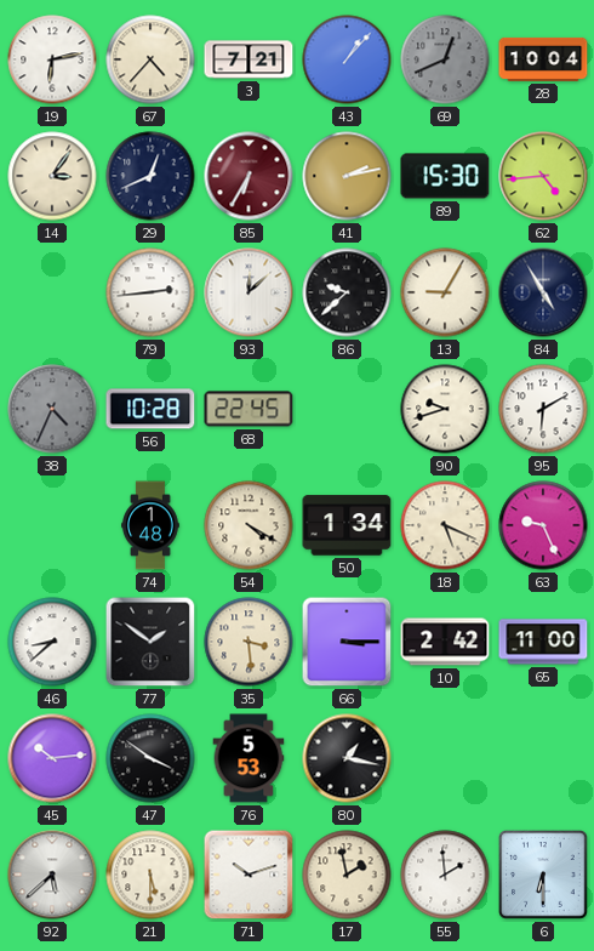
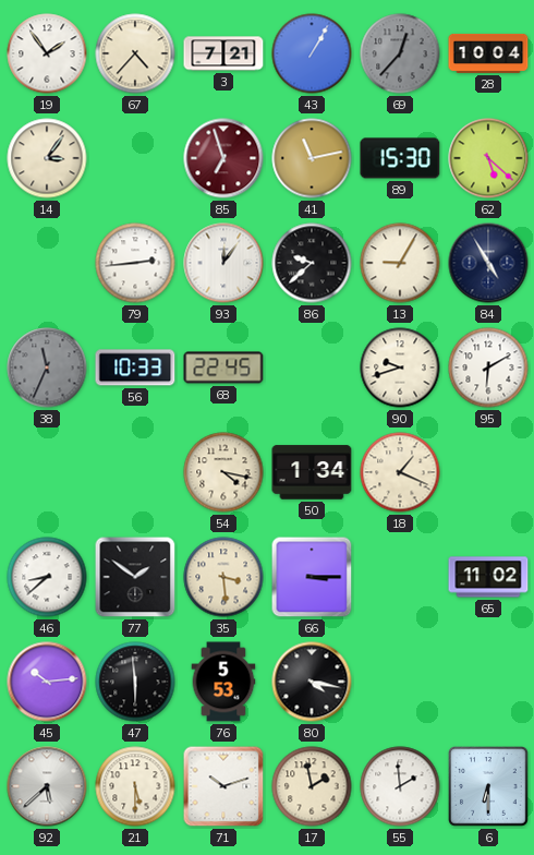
19: 6:13 -> 1:54
43: 1:07 -> 1:05
69: 12:41 -> 12:37
29: 12:41 -> none
85: 6:35 -> 6:57
41: 2:13 -> 11:13
62: 4:44 -> 5:22
93: 12:08 -> 12:06
38: 4:34 -> 11:34
56: 10:28 -> 10:33
74: 1:48 -> none
54: 4:20 -> 4:17
18: 5:19 -> 1:19
63: 9:26 -> none
10: 2:42 -> none
65: 11:00 -> 11:02
47: 3:51 -> 5:59
80: 1:17 -> 4:17
